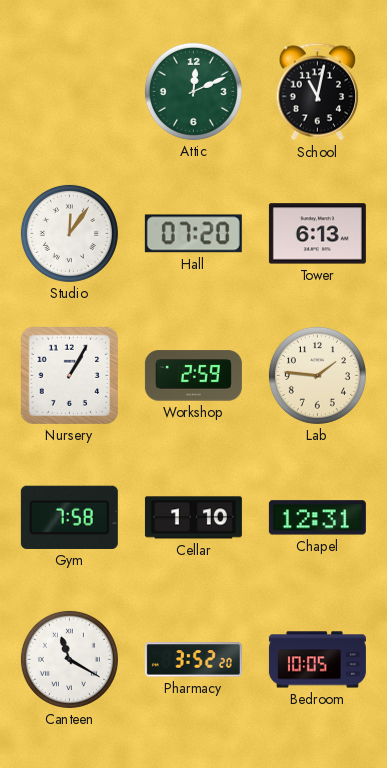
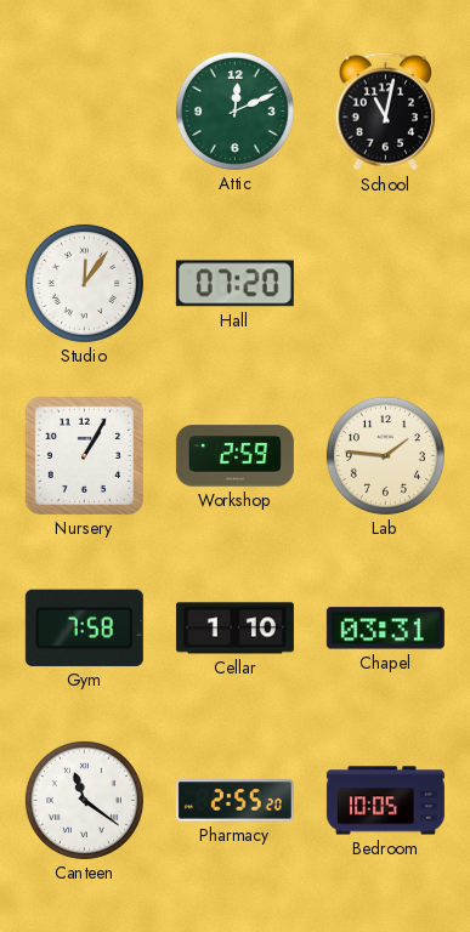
Tower: 6:13 -> none
Chapel: 12:31 -> 03:31
Canteen: 11:20 -> 11:21
Pharmacy: 3:52 -> 2:55
